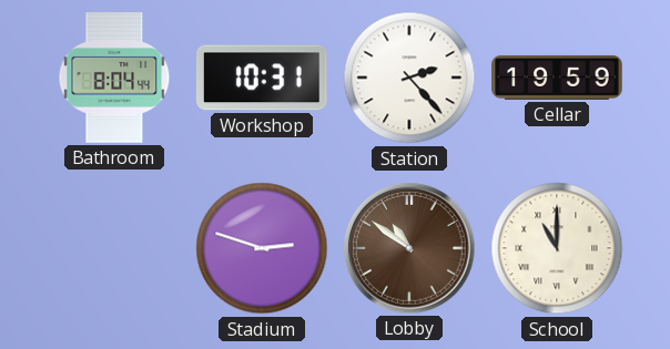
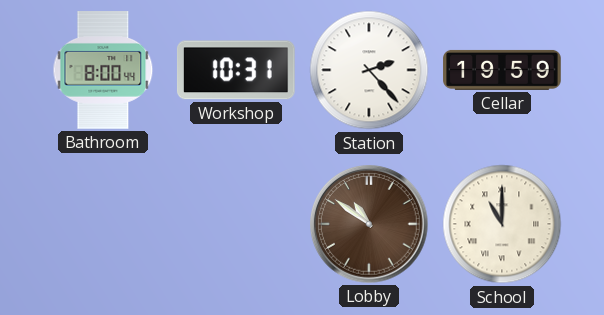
Bathroom: 8:04 -> 8:00
Stadium: 2:48 -> none
